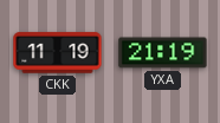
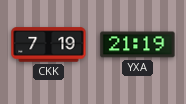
CKK: 11:19 -> 7:19
